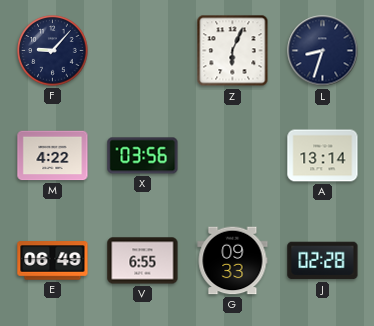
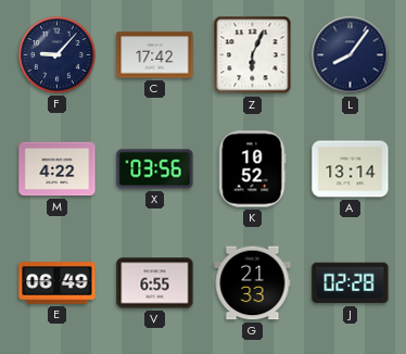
C: none -> 17:42
L: 8:33 -> 8:06
K: none -> 10:52
G: 09:33 -> 21:33
